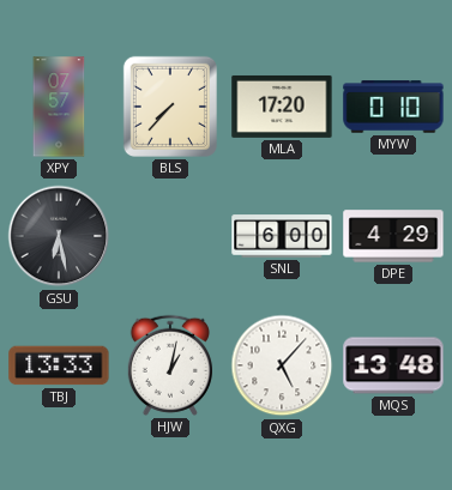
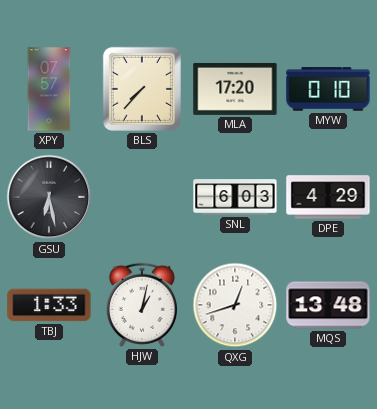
SNL: 6:00 -> 6:03
TBJ: 13:33 -> 1:33
QXG: 5:07 -> 12:42
